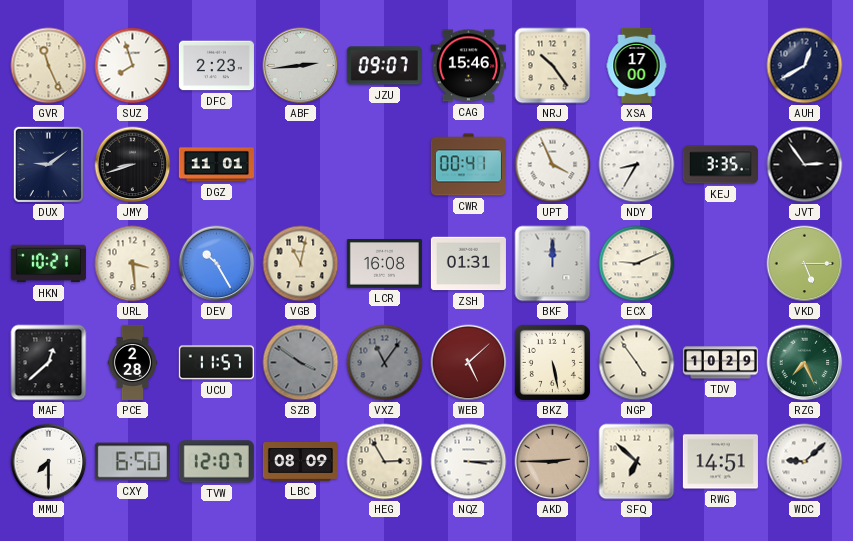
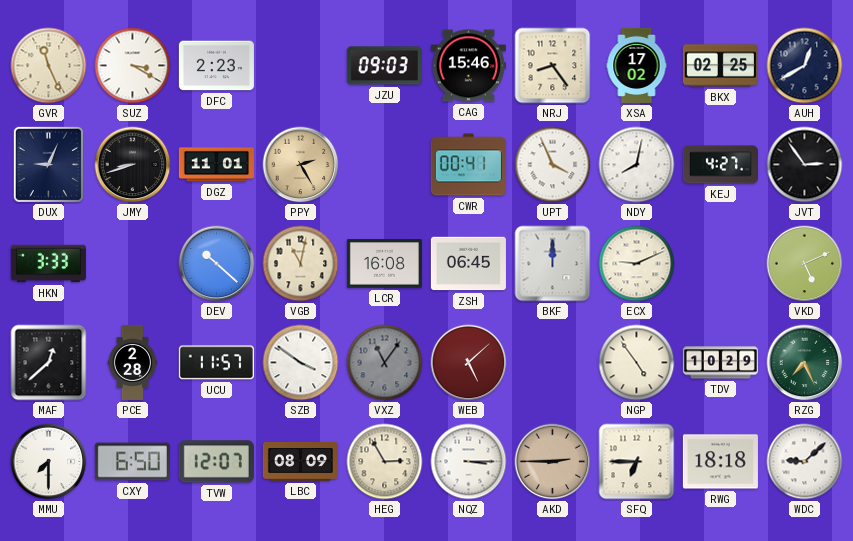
SUZ: 7:57 -> 3:20
ABF: 2:44 -> none
JZU: 09:07 -> 09:03
NRJ: 10:24 -> 8:24
XSA: 17:00 -> 17:02
BKX: none -> 02:25
DUX: 9:09 -> 9:04
PPY: none -> 2:25
NDY: 8:35 -> 8:02
KEJ: 3:35 -> 4:27
HKN: 10:21 -> 3:33
URL: 3:29 -> none
DEV: 10:25 -> 10:22
ZSH: 01:31 -> 06:45
VKD: 5:15 -> 5:11
SZB dial: grey -> white
BKZ: 5:28 -> none
SFQ: 6:52 -> 6:45
RWG: 14:51 -> 18:18
